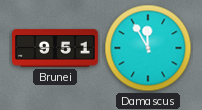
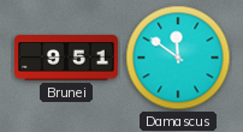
Damascus: 11:55 -> 11:51
